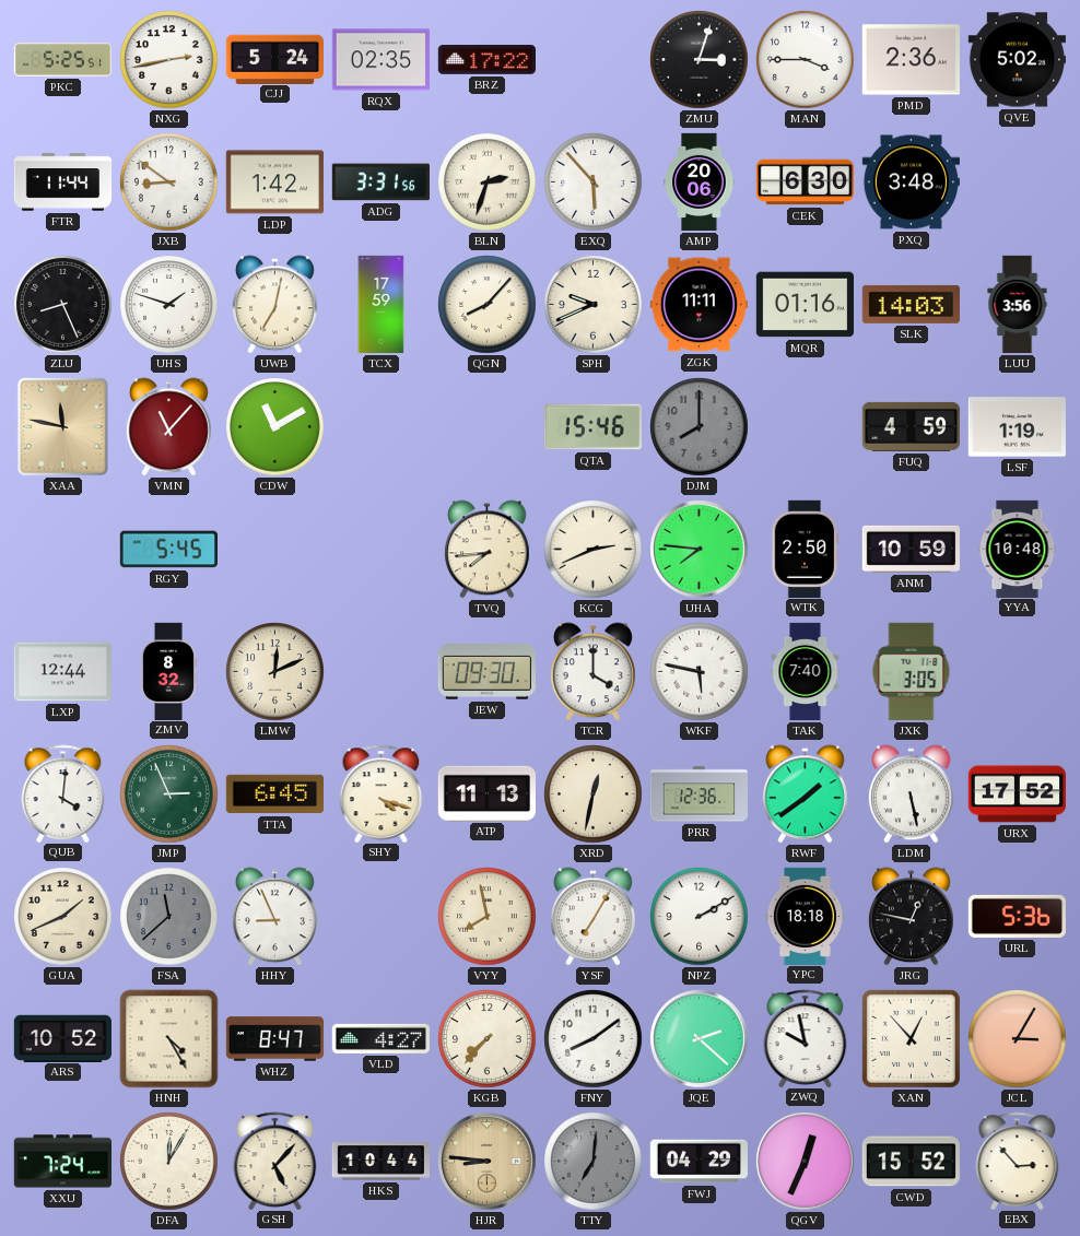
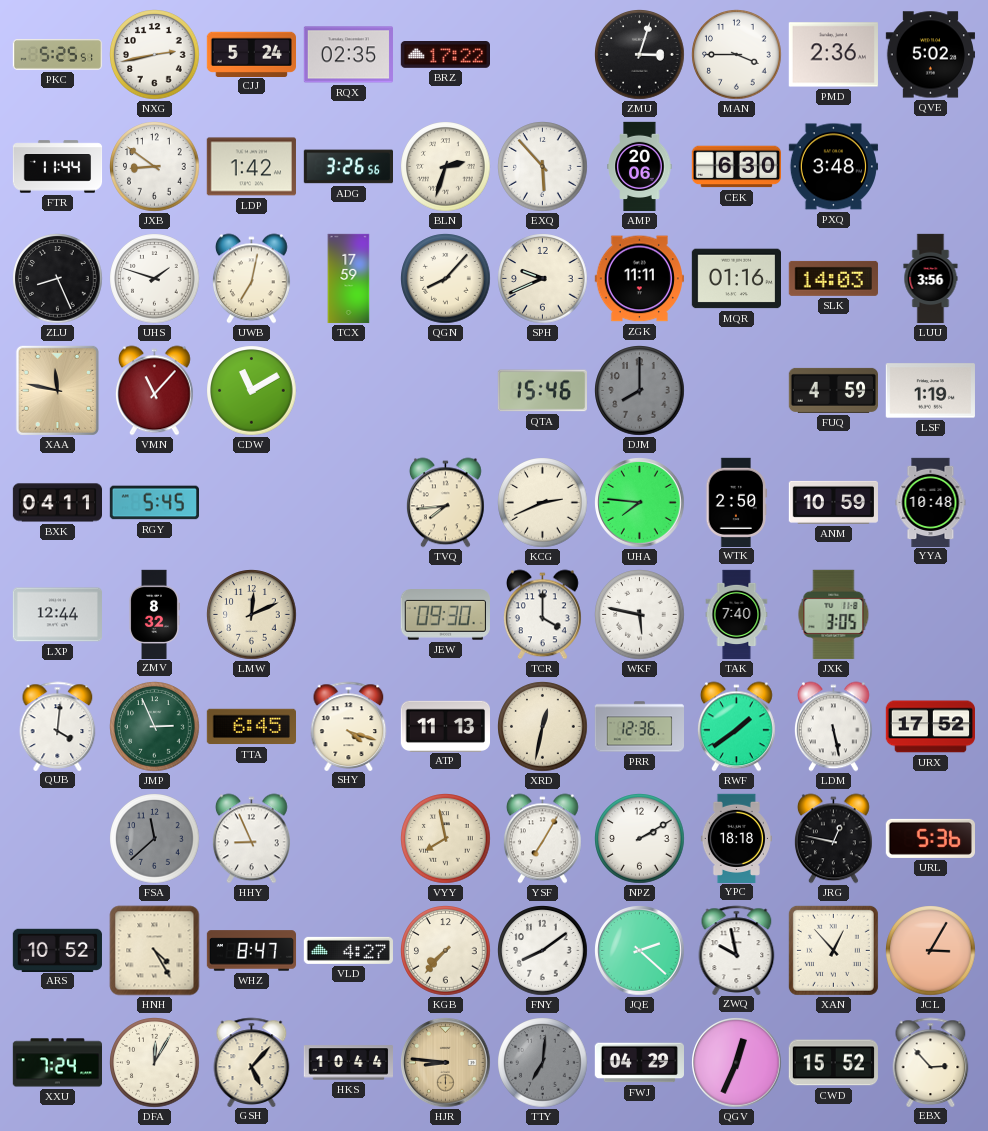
ADG: 3:31 -> 3:26
BXK: none -> 04:11
GUA: 1:41 -> none
